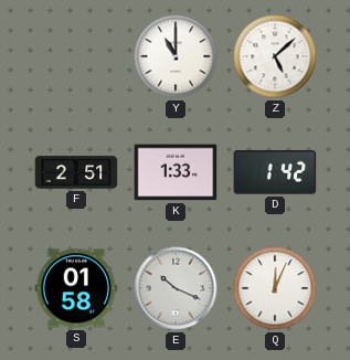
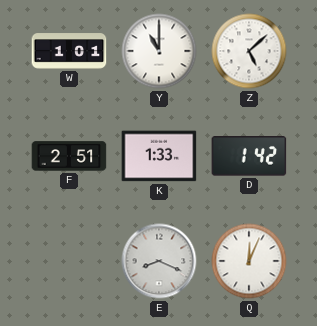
W: none -> 1:01
S: 01:58 -> none
E: 10:19 -> 8:19
